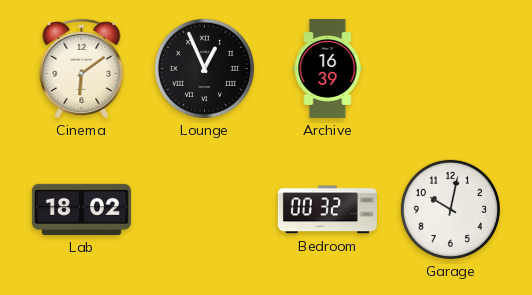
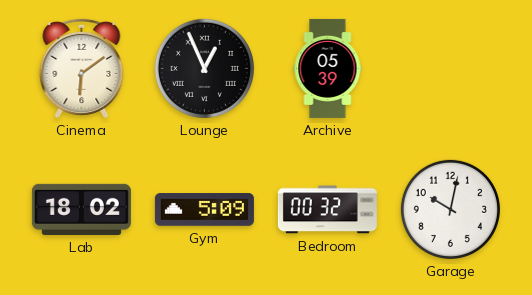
Archive: 16:39 -> 05:39
Gym: none -> 5:09
